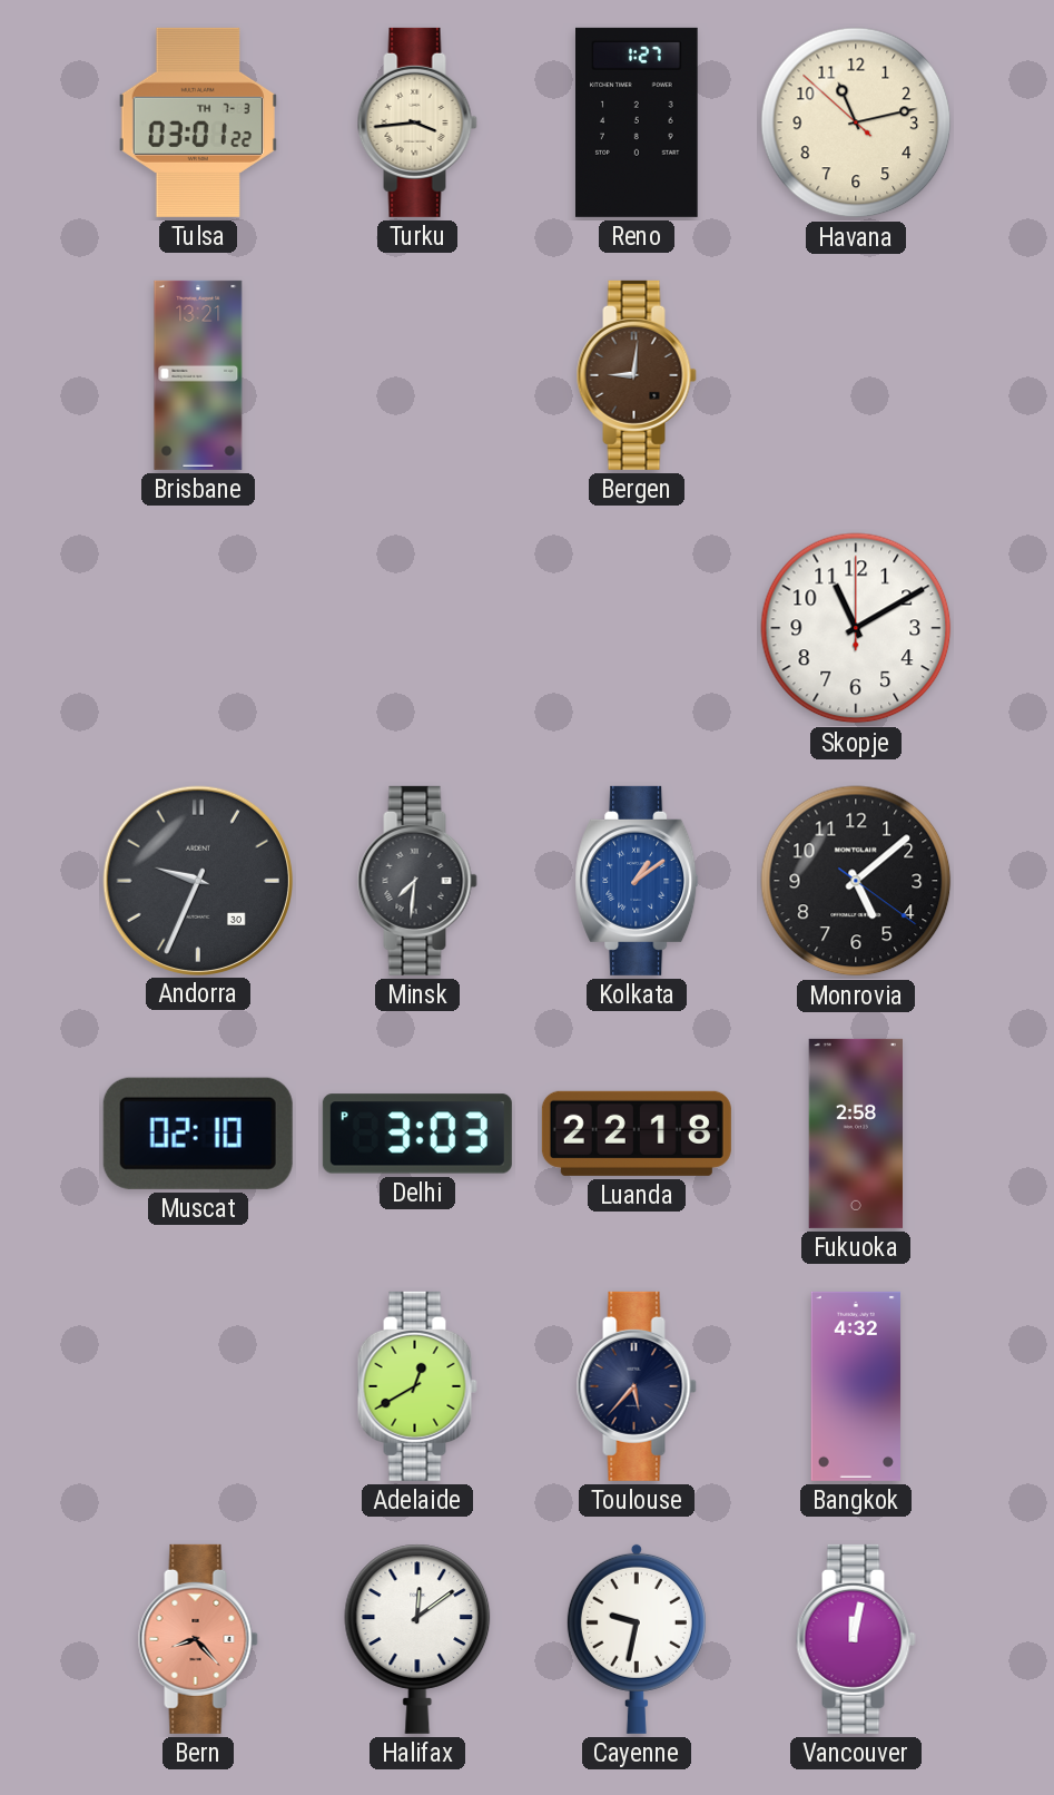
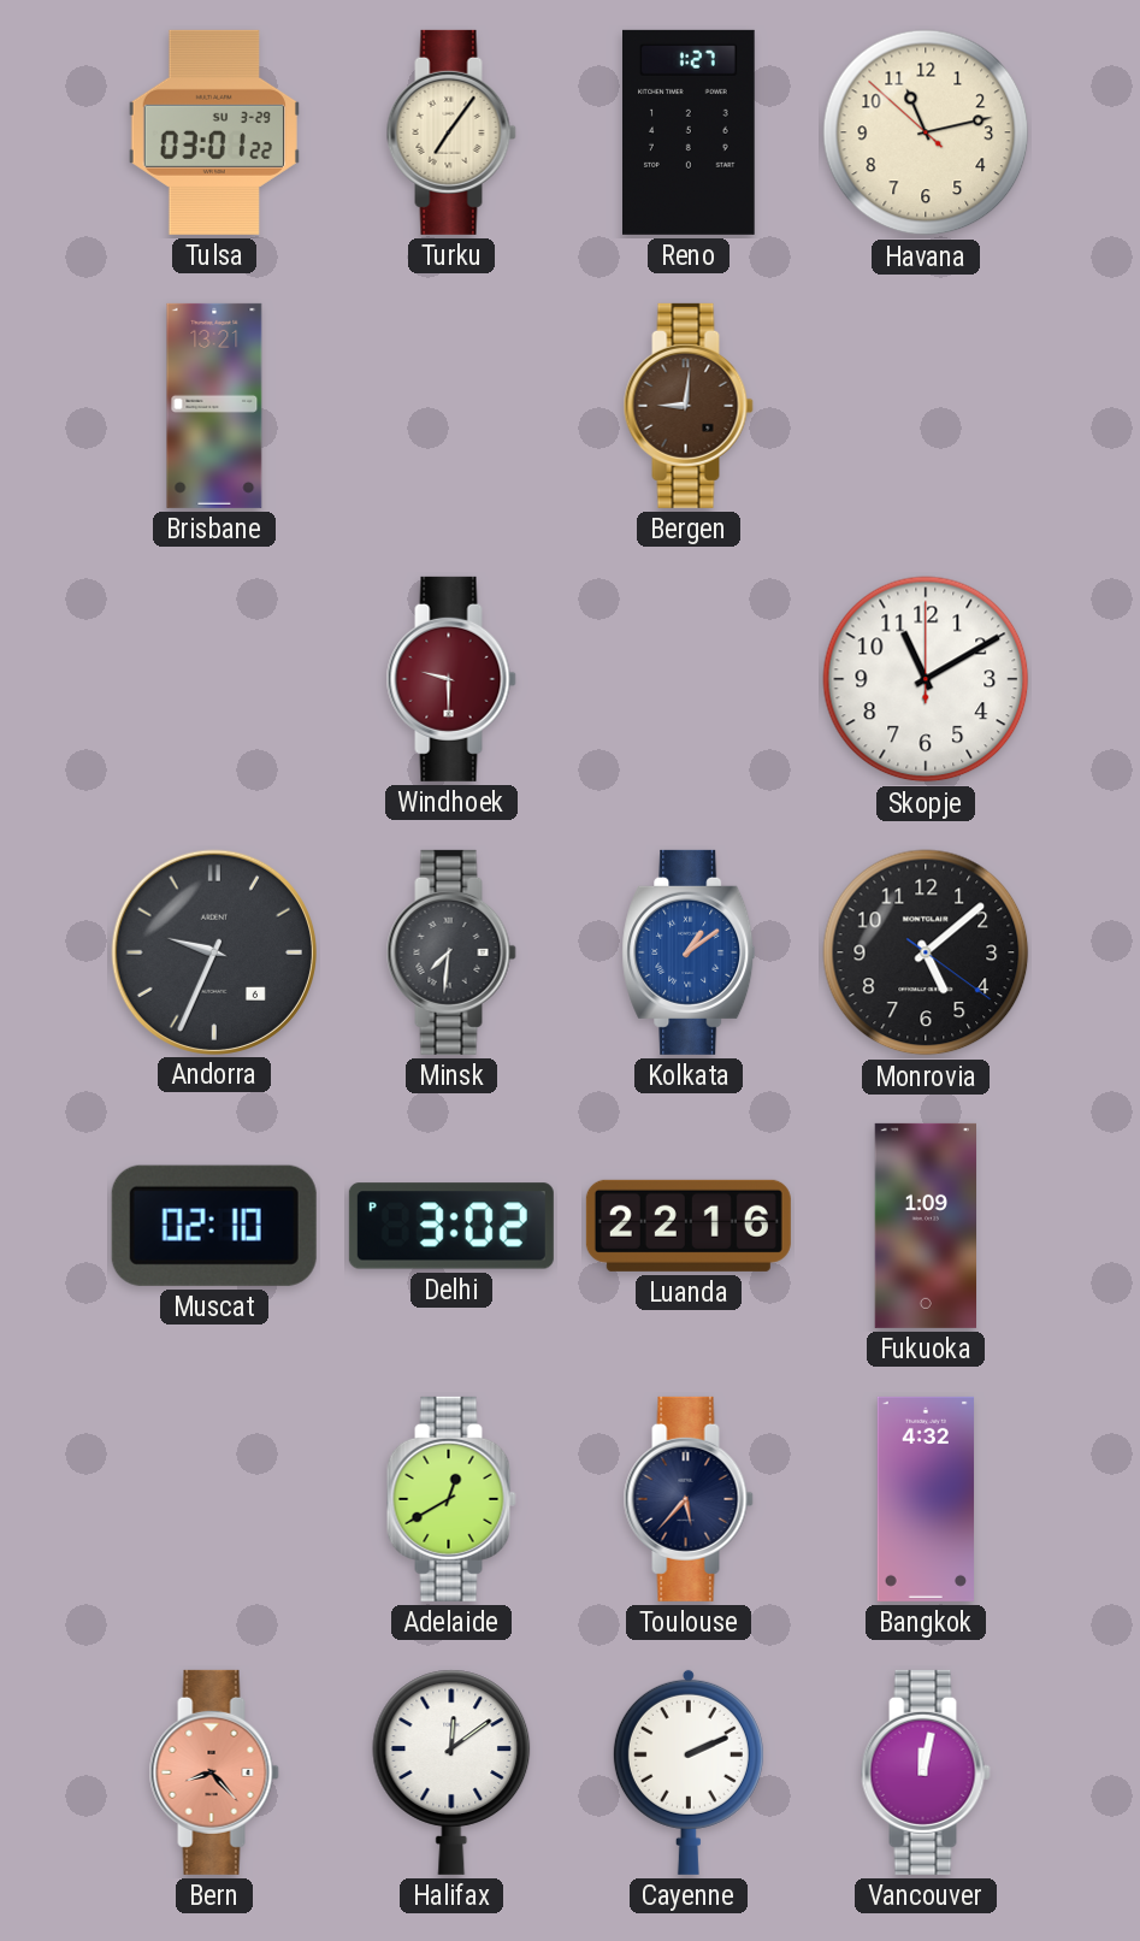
Tulsa date: TH 7-3 -> SU 3-29
Turku: 3:44 -> 7:06
Windhoek: none -> 9:30
Andorra date: 30 -> 6
Delhi: 3:03 -> 3:02
Luanda: 22:18 -> 22:16
Fukuoka: 2:58 -> 1:09
Cayenne: 9:32 -> 2:11
